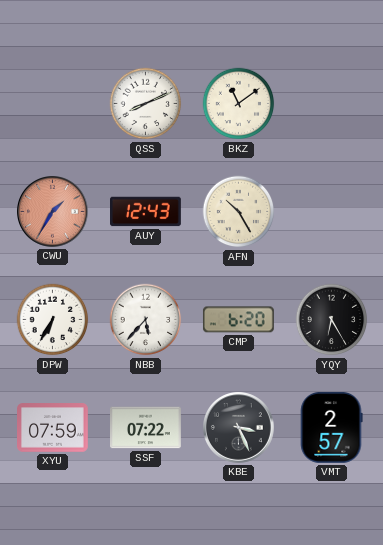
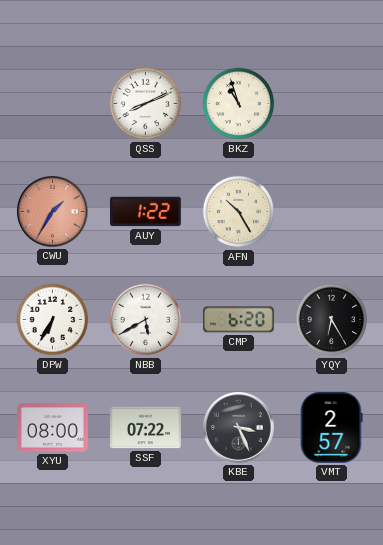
BKZ: 11:09 -> 10:57
AUY: 12:43 -> 1:22
NBB: 5:37 -> 5:40
XYU: 07:59 -> 08:00
